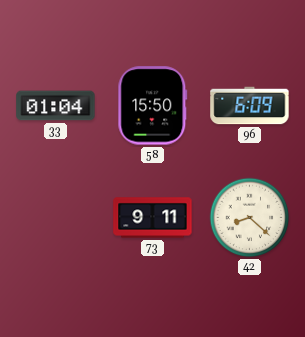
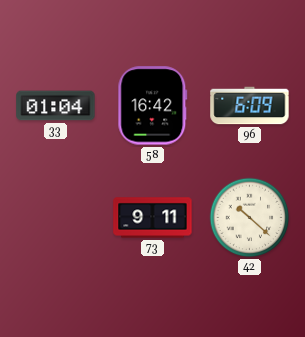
58: 15:50 -> 16:42
42: 8:22 -> 10:22
